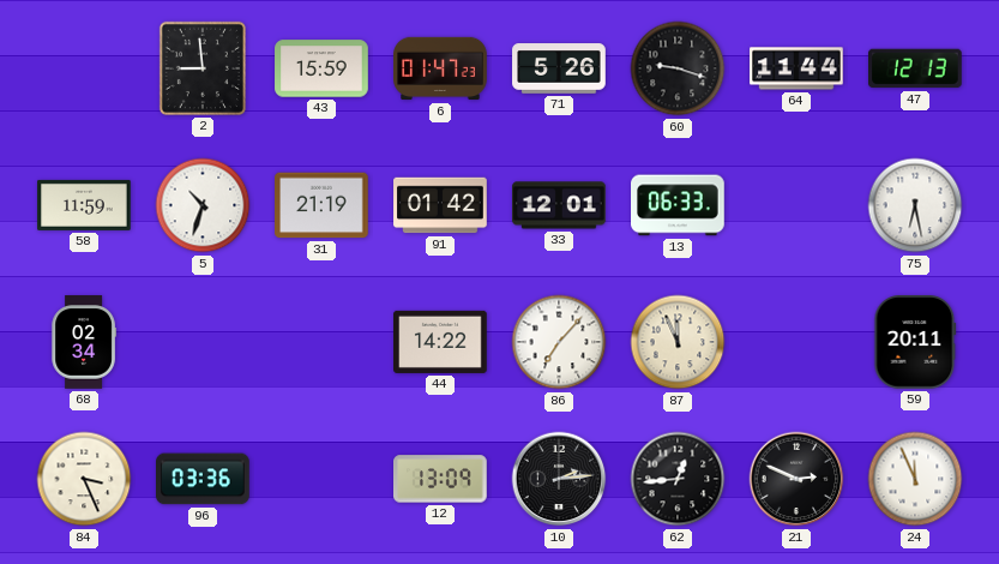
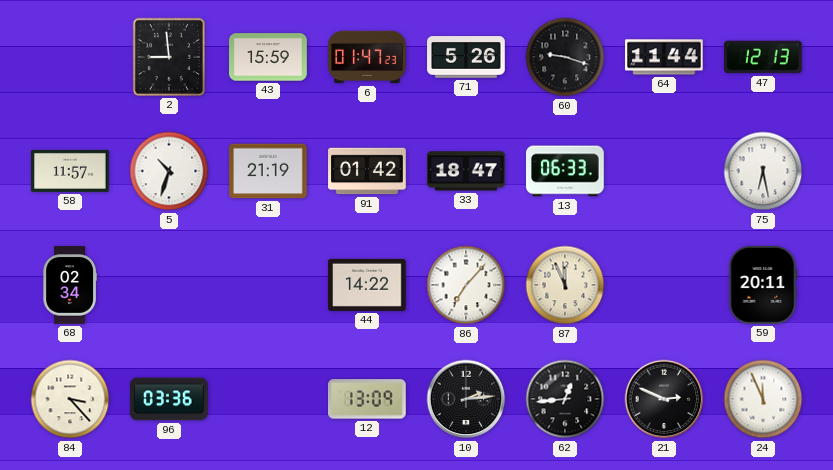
58: 11:59 -> 11:57
33: 12:01 -> 18:47
84: 3:26 -> 3:23
